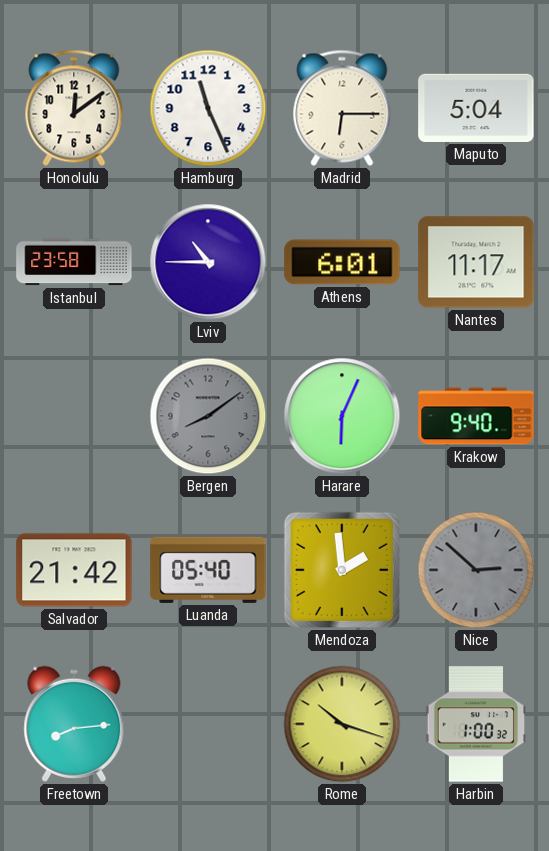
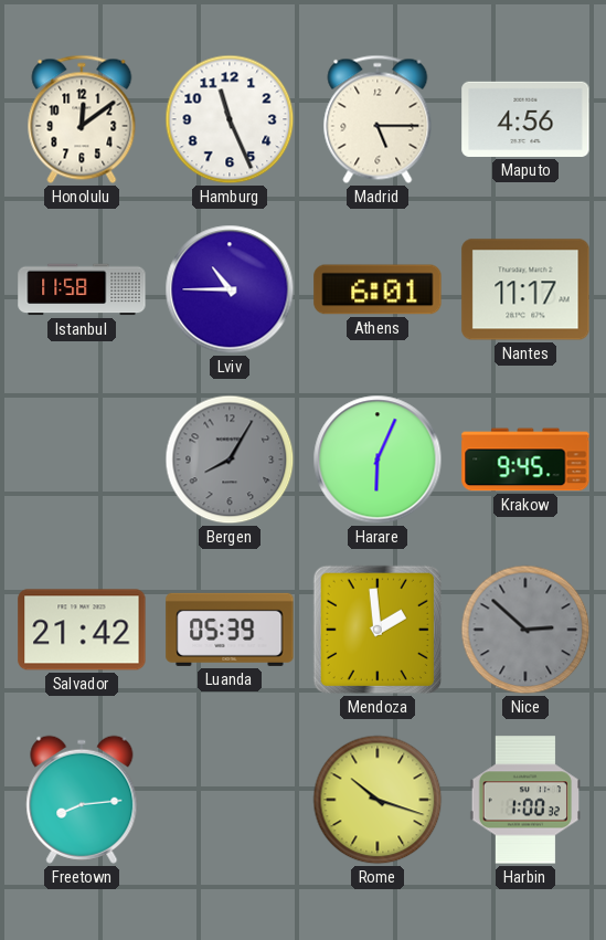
Madrid: 6:15 -> 5:15
Maputo: 5:04 -> 4:56
Istanbul: 23:58 -> 11:58
Bergen: 8:09 -> 8:05
Krakow: 9:40 -> 9:45
Luanda: 05:40 -> 05:39
